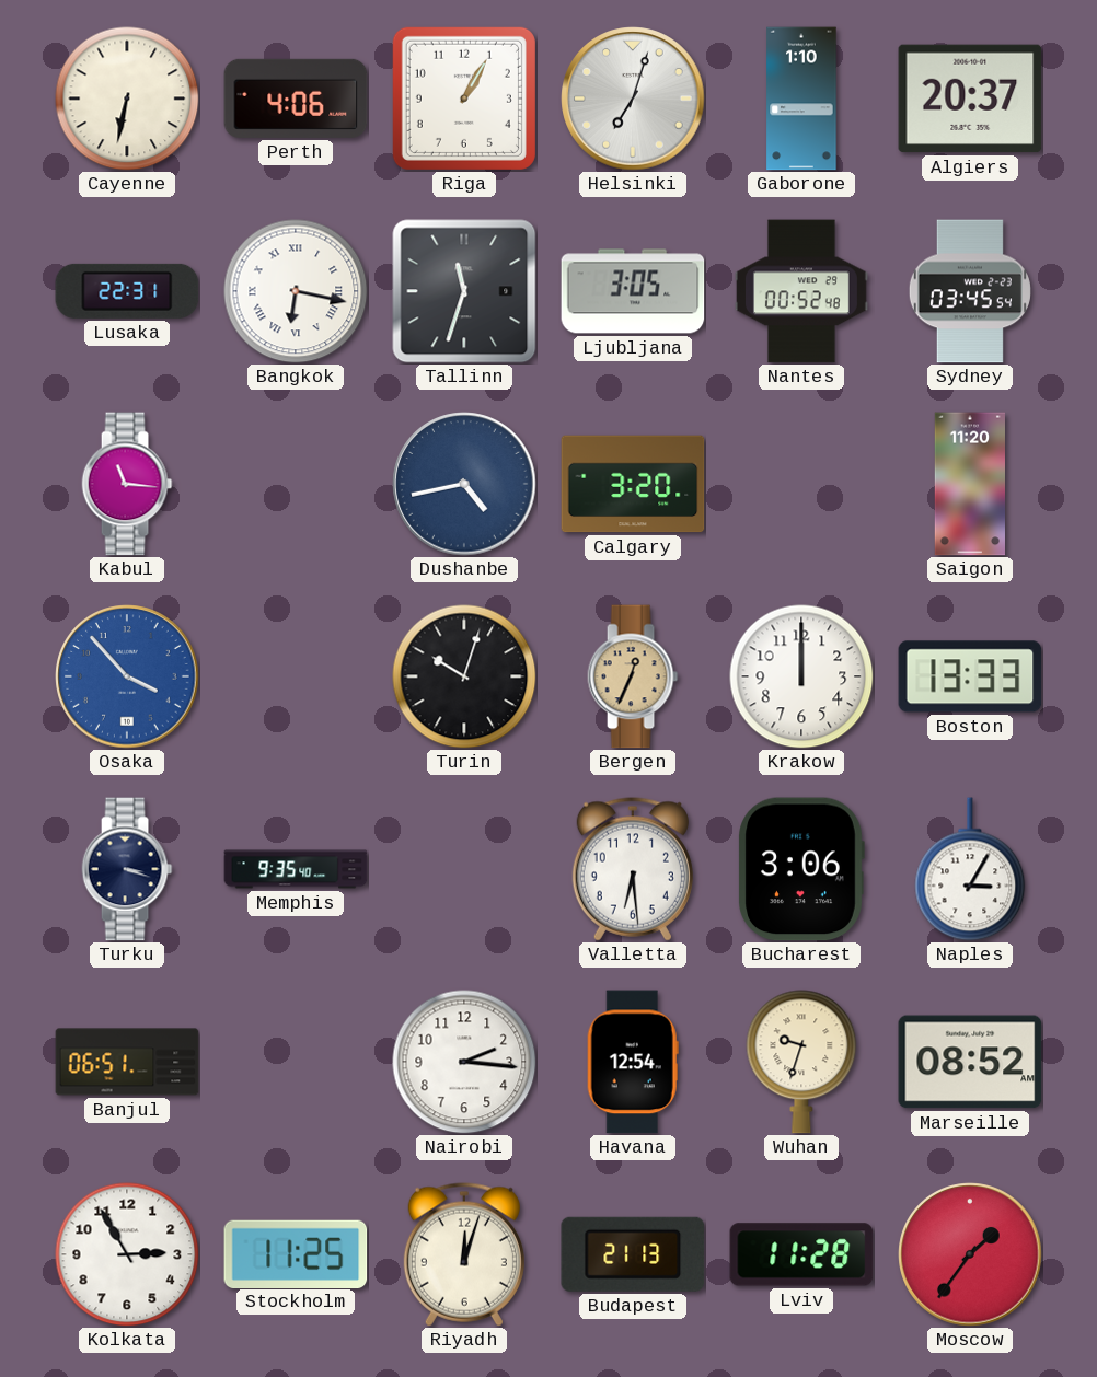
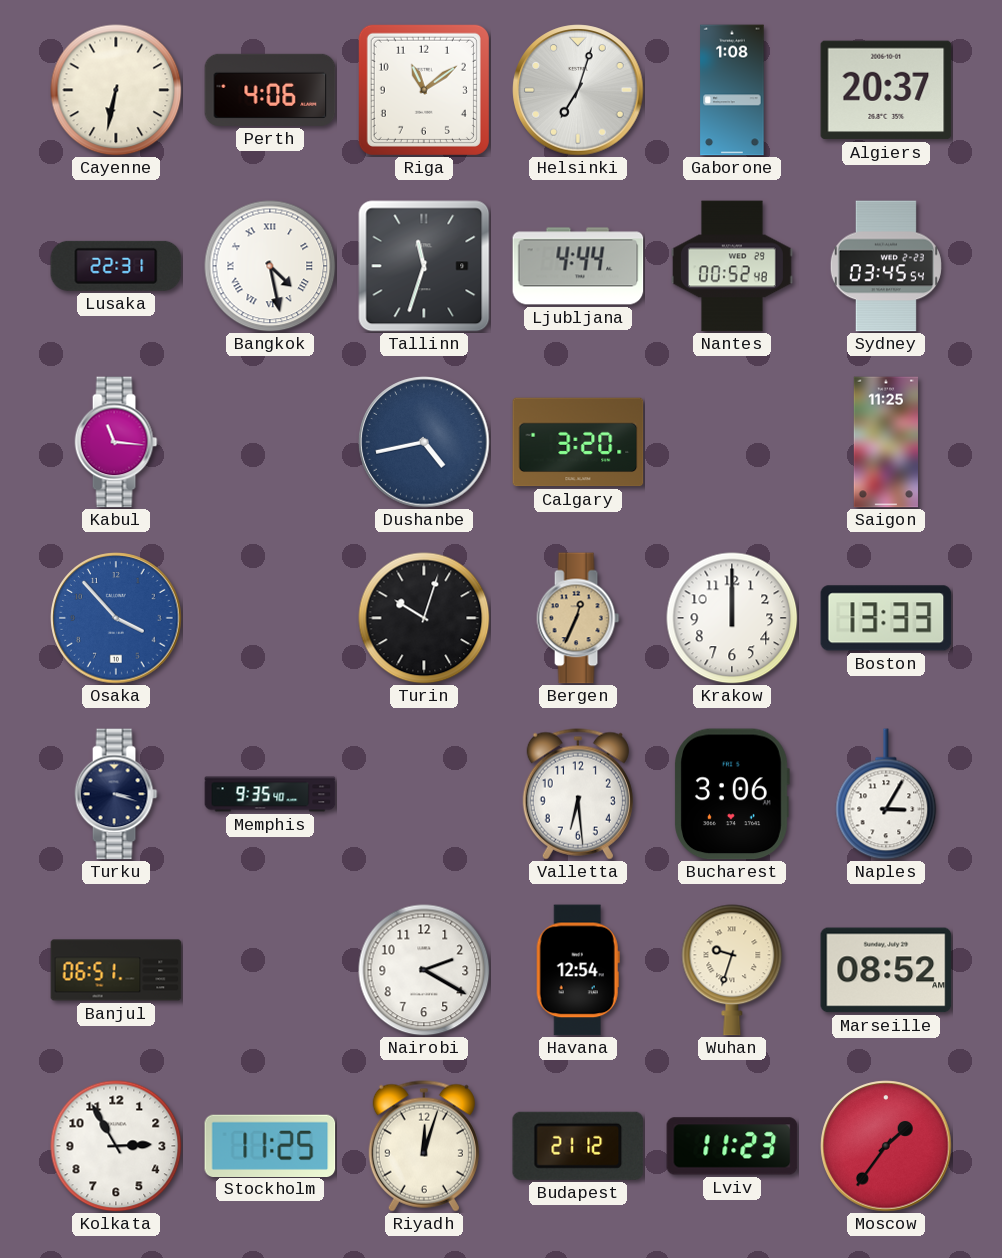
Riga: 1:05 -> 11:09
Gaborone: 1:10 -> 1:08
Bangkok: 6:17 -> 4:28
Ljubljana: 3:05 -> 4:44
Saigon: 11:20 -> 11:25
Nairobi: 2:16 -> 2:20
Budapest: 21:13 -> 21:12
Lviv: 11:28 -> 11:23
